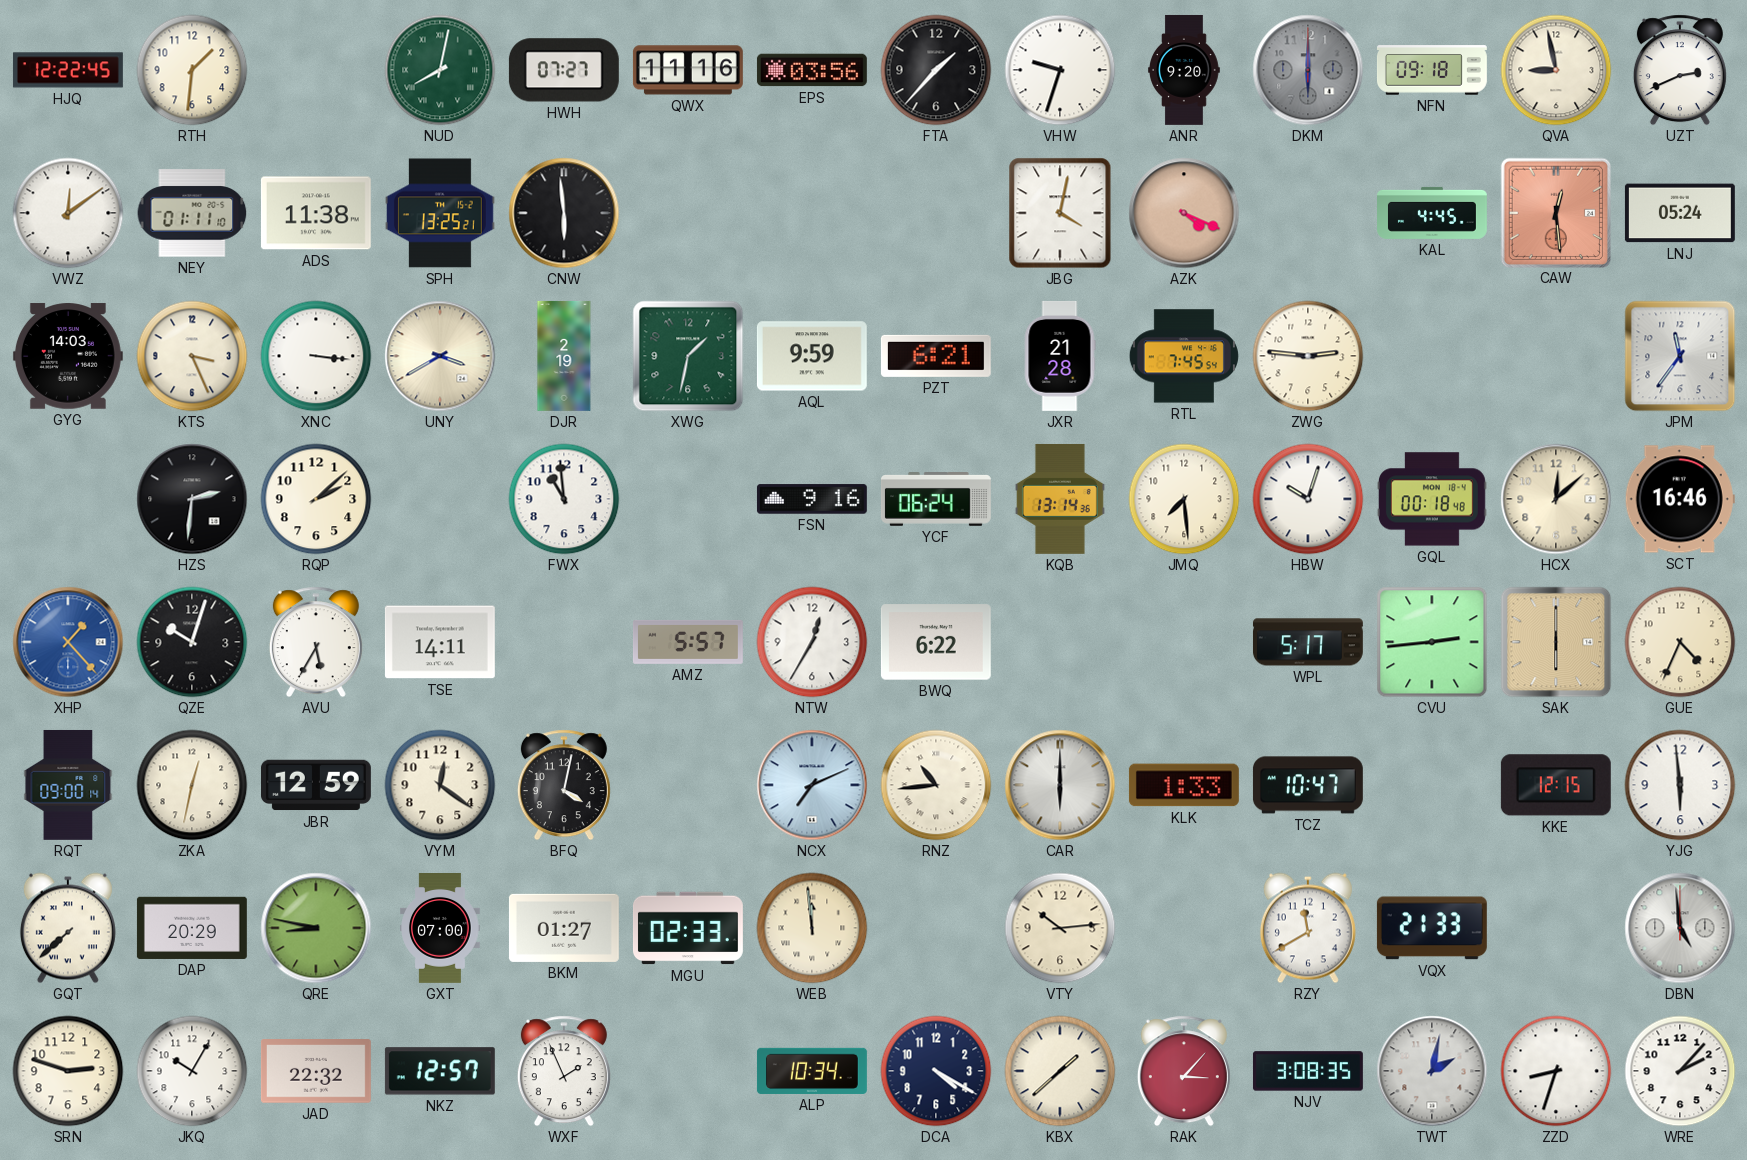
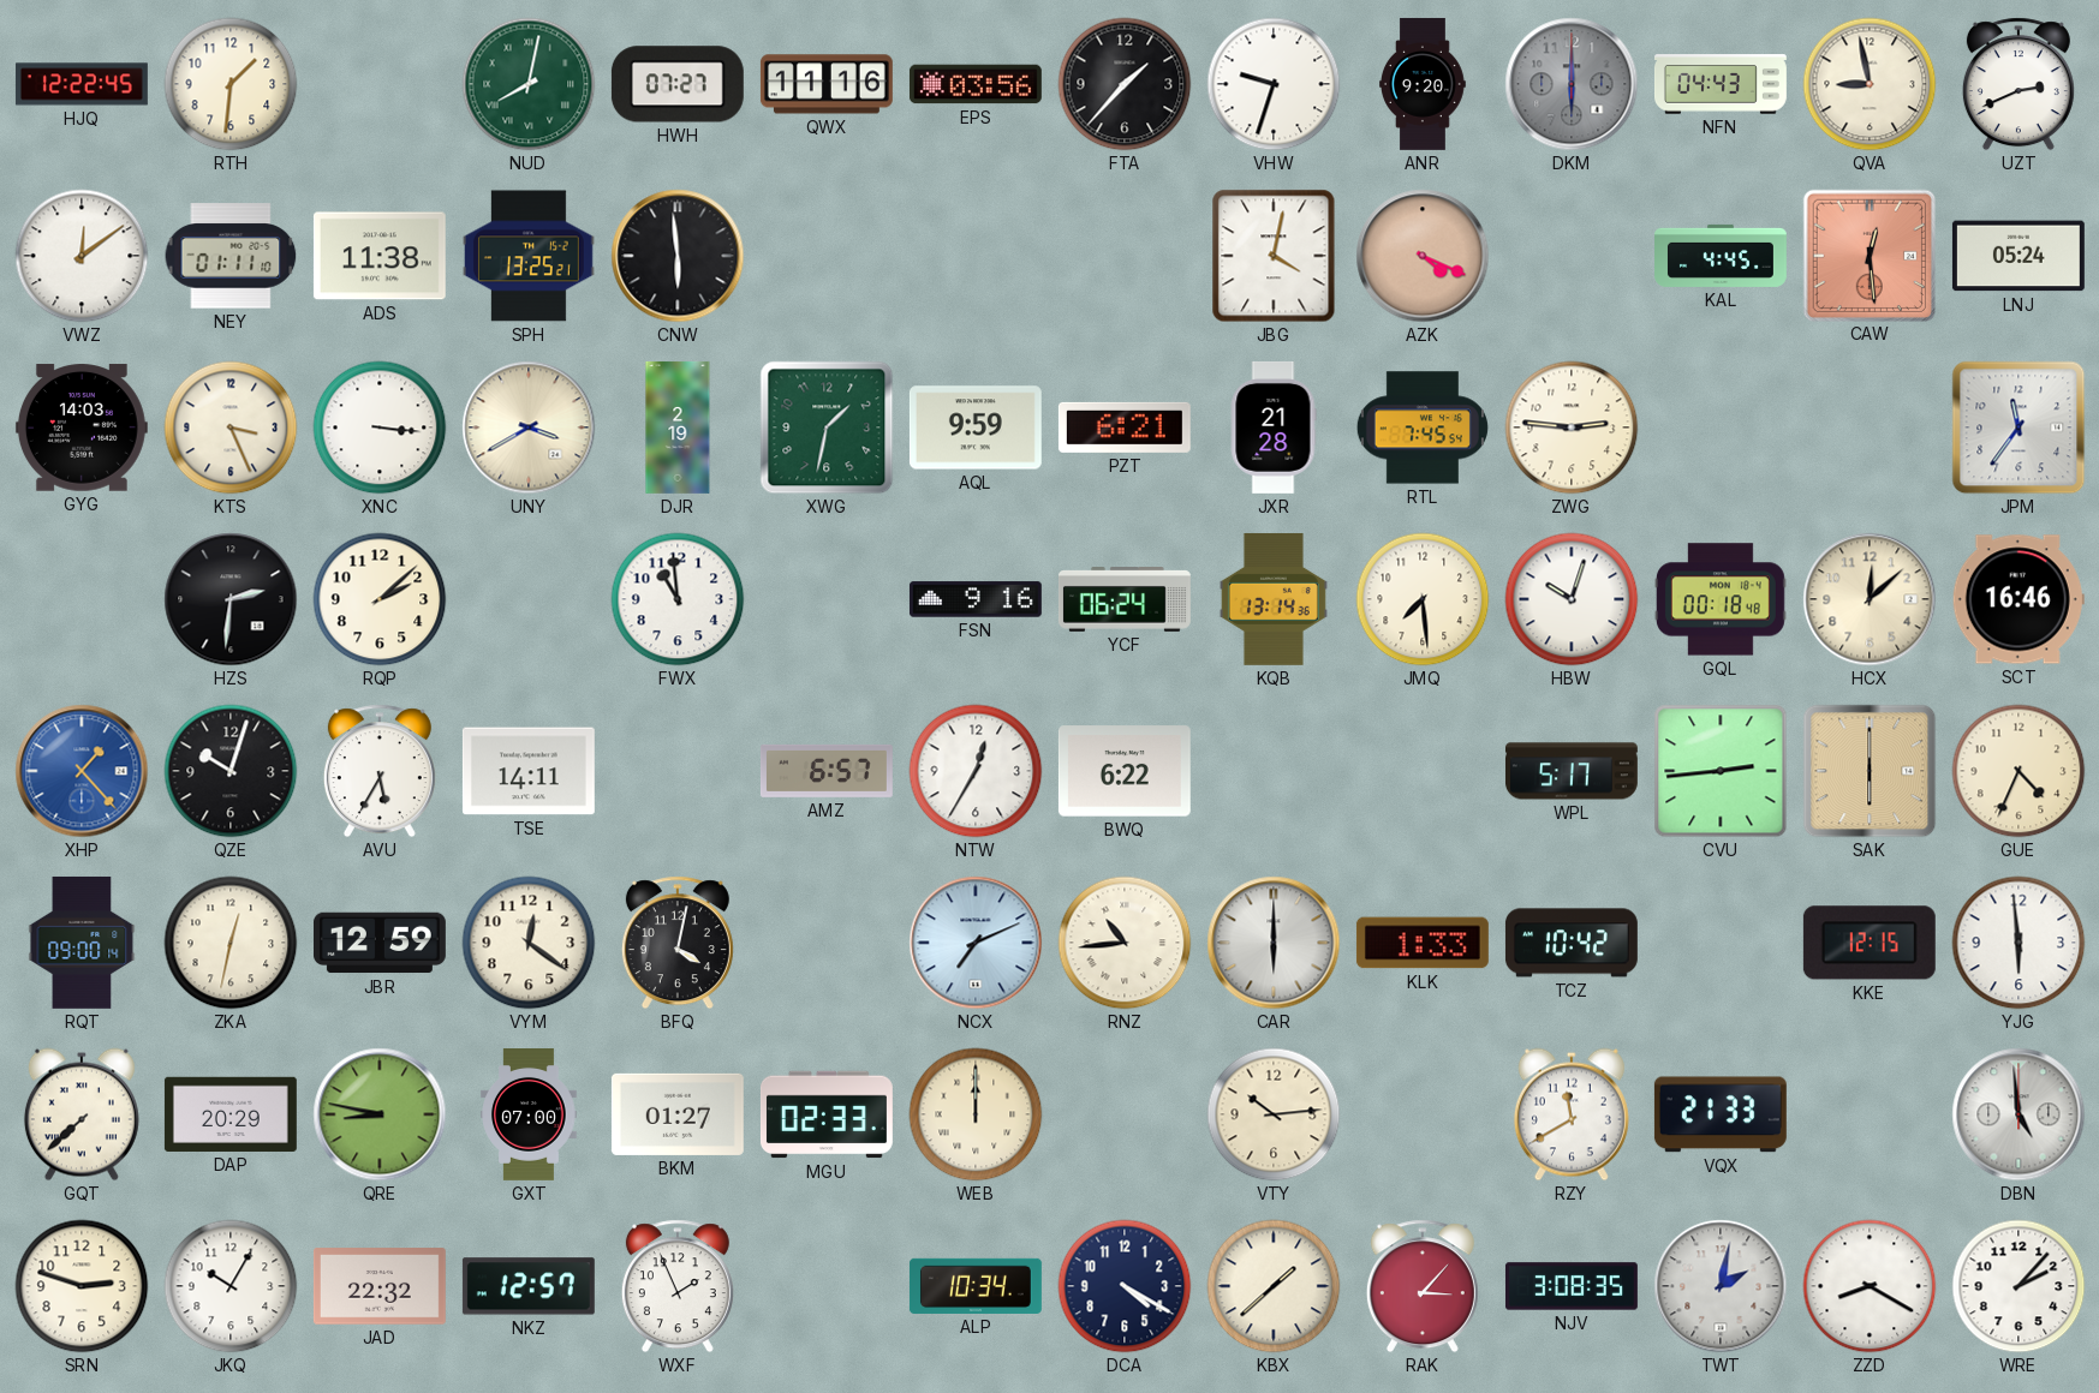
NFN: 09:18 -> 04:43
AMZ: 5:57 -> 6:57
TCZ: 10:47 -> 10:42
WEB: 11:59 -> 12:00
ZZD: 8:33 -> 8:20
